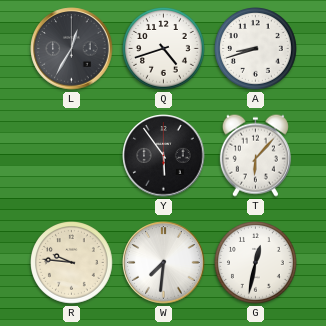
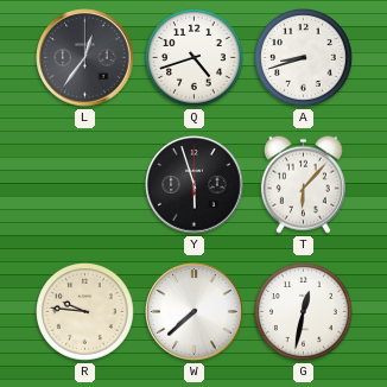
L: 12:35 -> 12:36
Y: 5:54 -> 5:57
W: 7:31 -> 7:38
